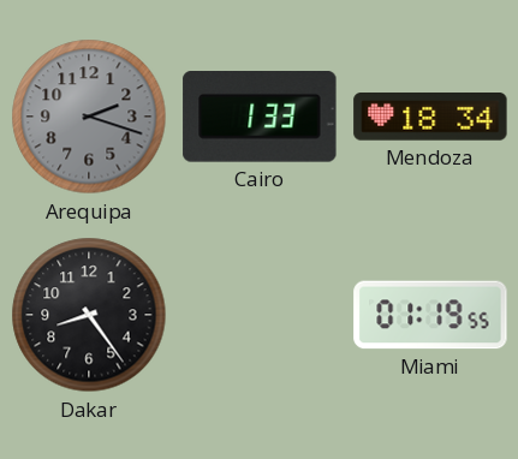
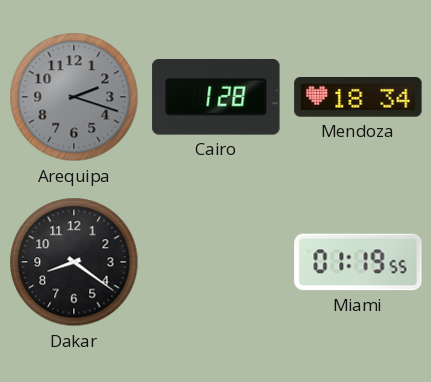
Cairo: 1:33 -> 1:28
Dakar: 8:24 -> 8:21
